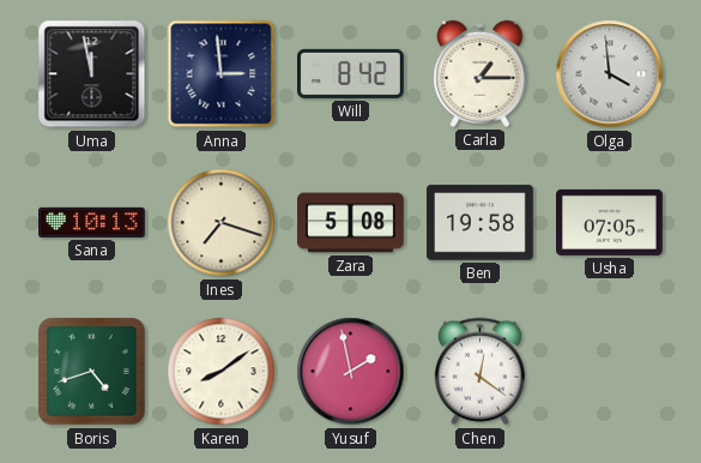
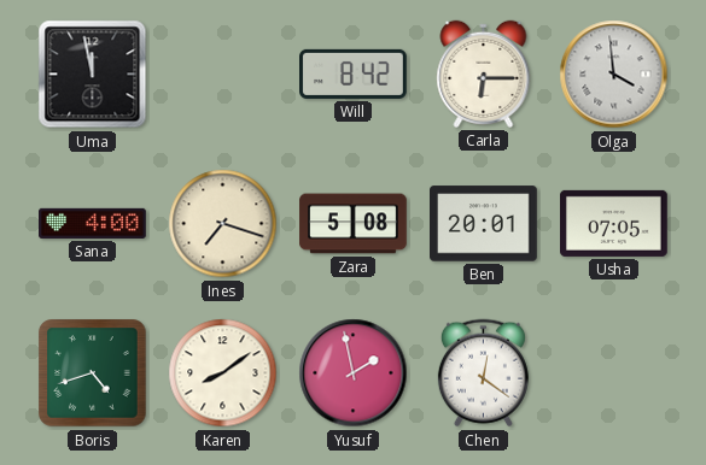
Anna: 2:59 -> none
Carla: 1:15 -> 6:15
Sana: 10:13 -> 4:00
Ben: 19:58 -> 20:01
